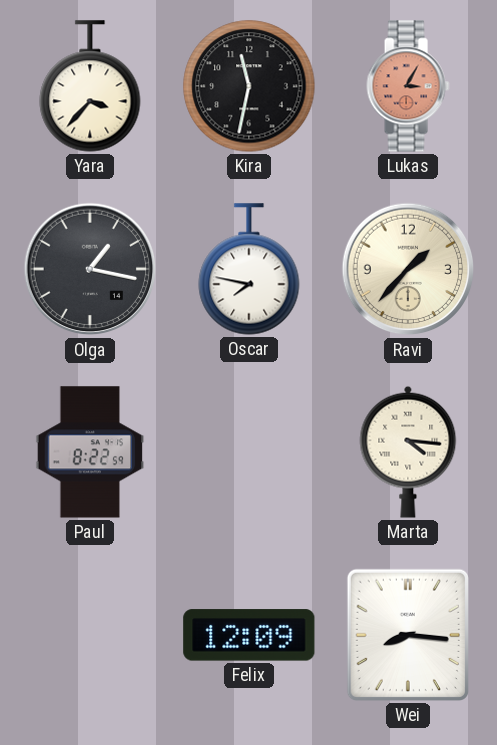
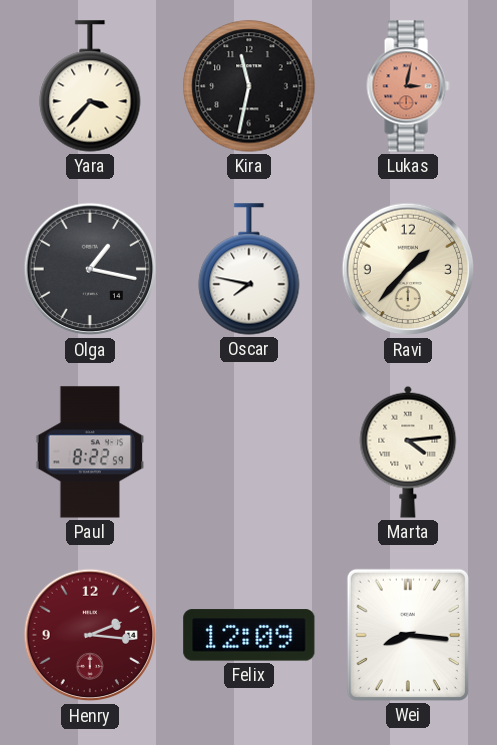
Lukas: 3:05 -> 3:02
Marta: 4:16 -> 4:14
Henry: none -> 2:16
